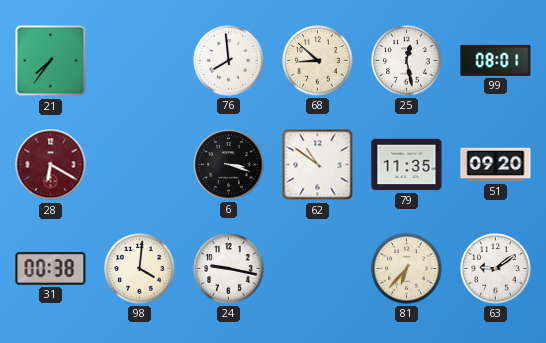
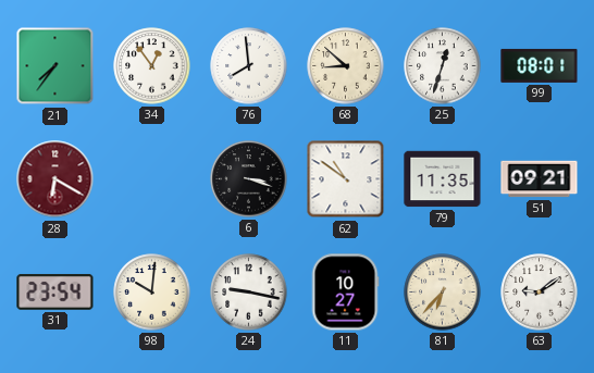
34: none -> 12:54
25: 12:28 -> 12:33
51: 09:20 -> 09:21
31: 00:38 -> 23:54
98: 4:01 -> 10:01
11: none -> 10:27
